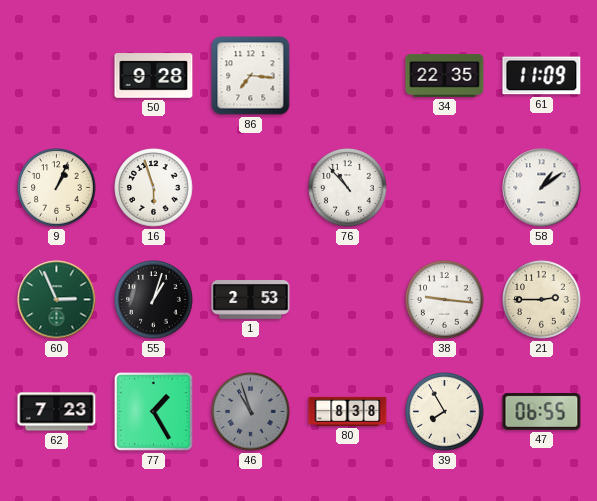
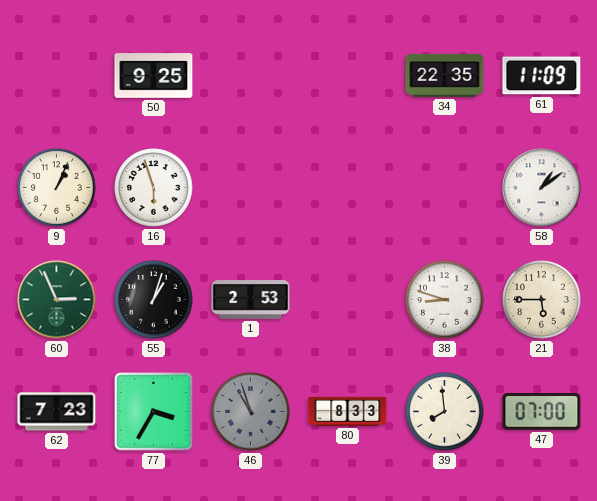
50: 9:28 -> 9:25
86: 7:16 -> none
76: 10:53 -> none
38: 9:16 -> 8:48
21: 2:45 -> 5:45
77: 1:25 -> 3:35
80: 8:38 -> 8:33
39: 7:55 -> 7:59
47: 06:55 -> 07:00
